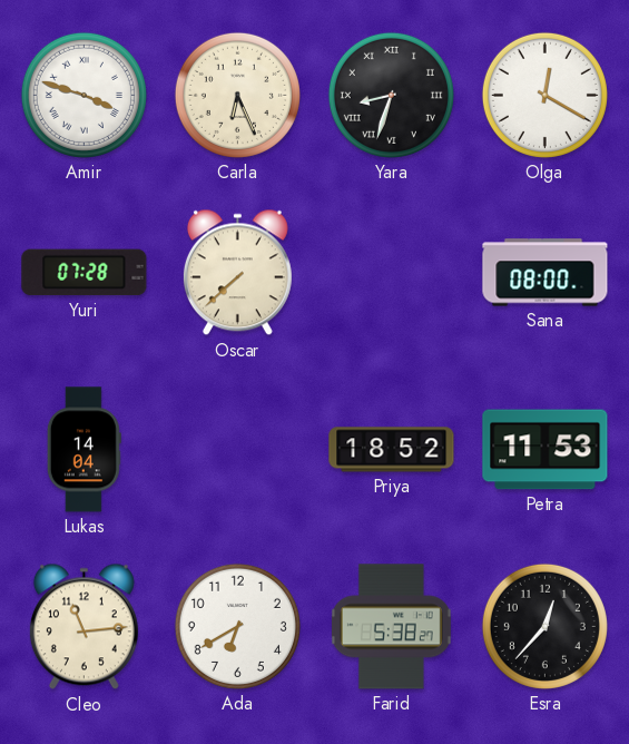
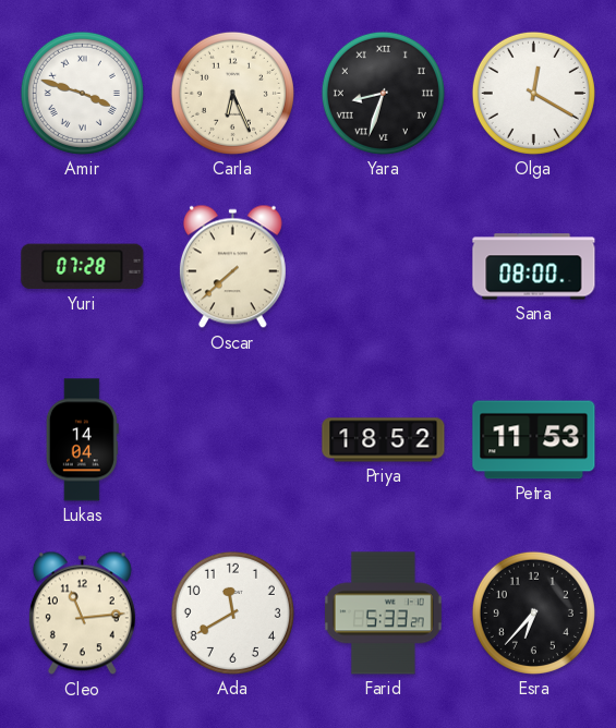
Ada: 6:40 -> 11:40
Farid: 5:38 -> 5:33
Esra: 12:37 -> 6:37
